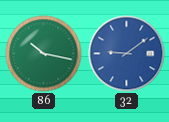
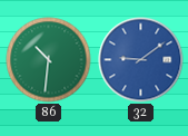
86: 10:17 -> 10:31
